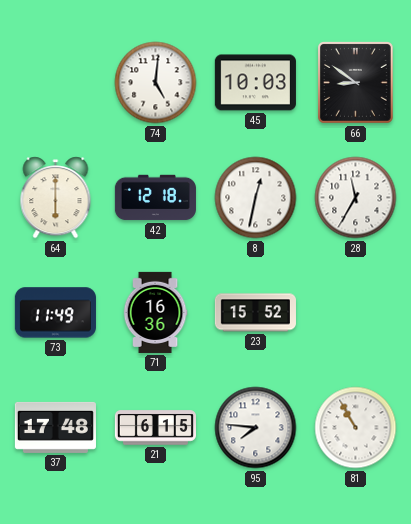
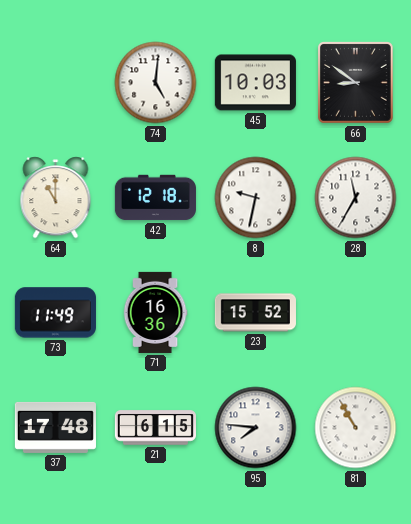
64: 6:00 -> 11:00
8: 12:32 -> 9:32
